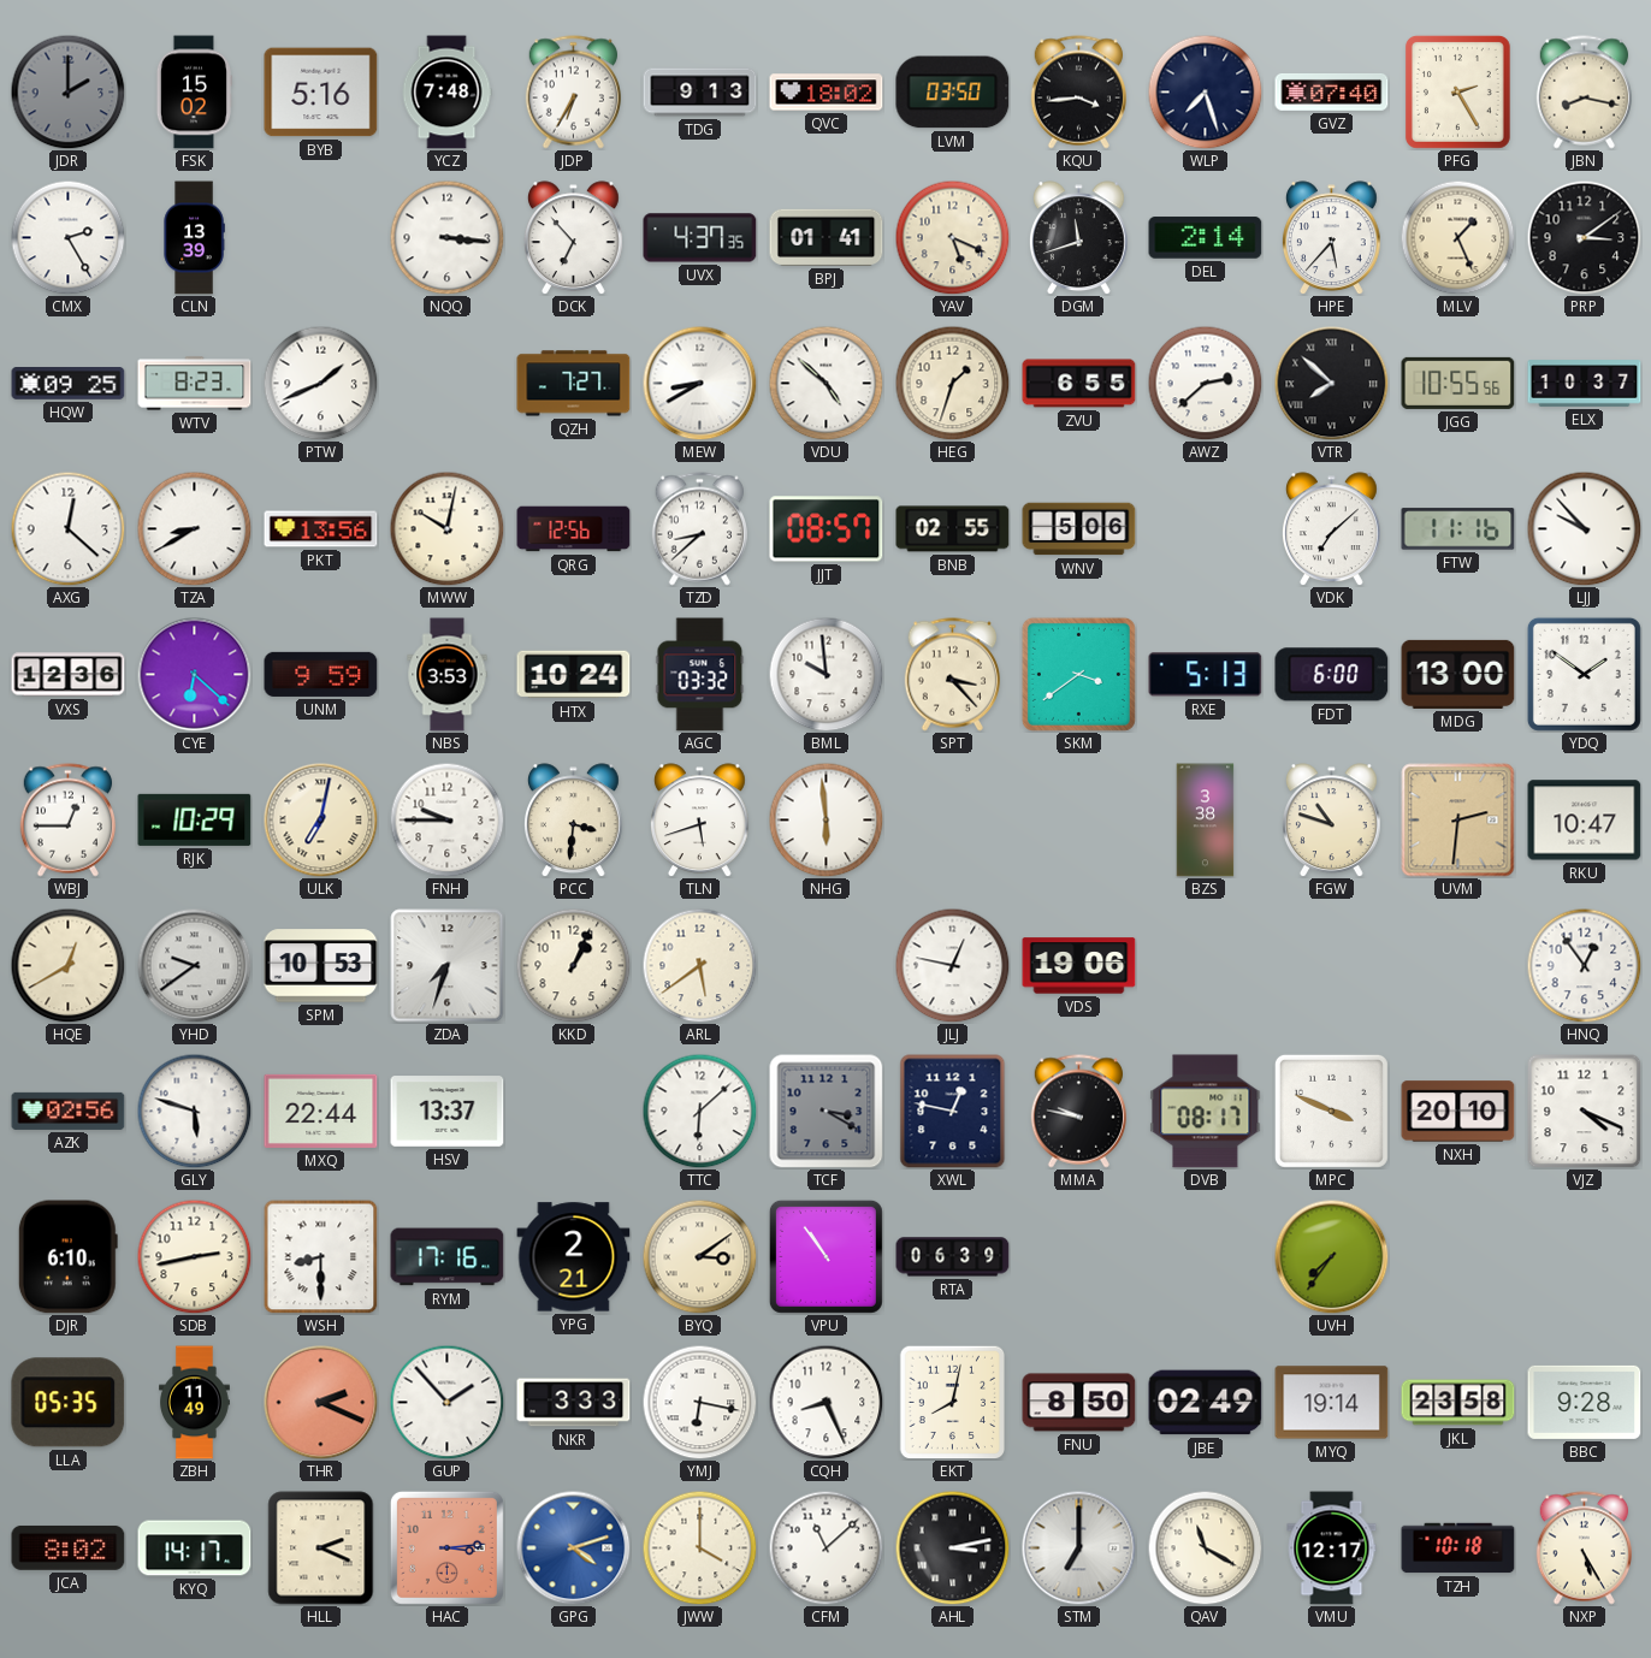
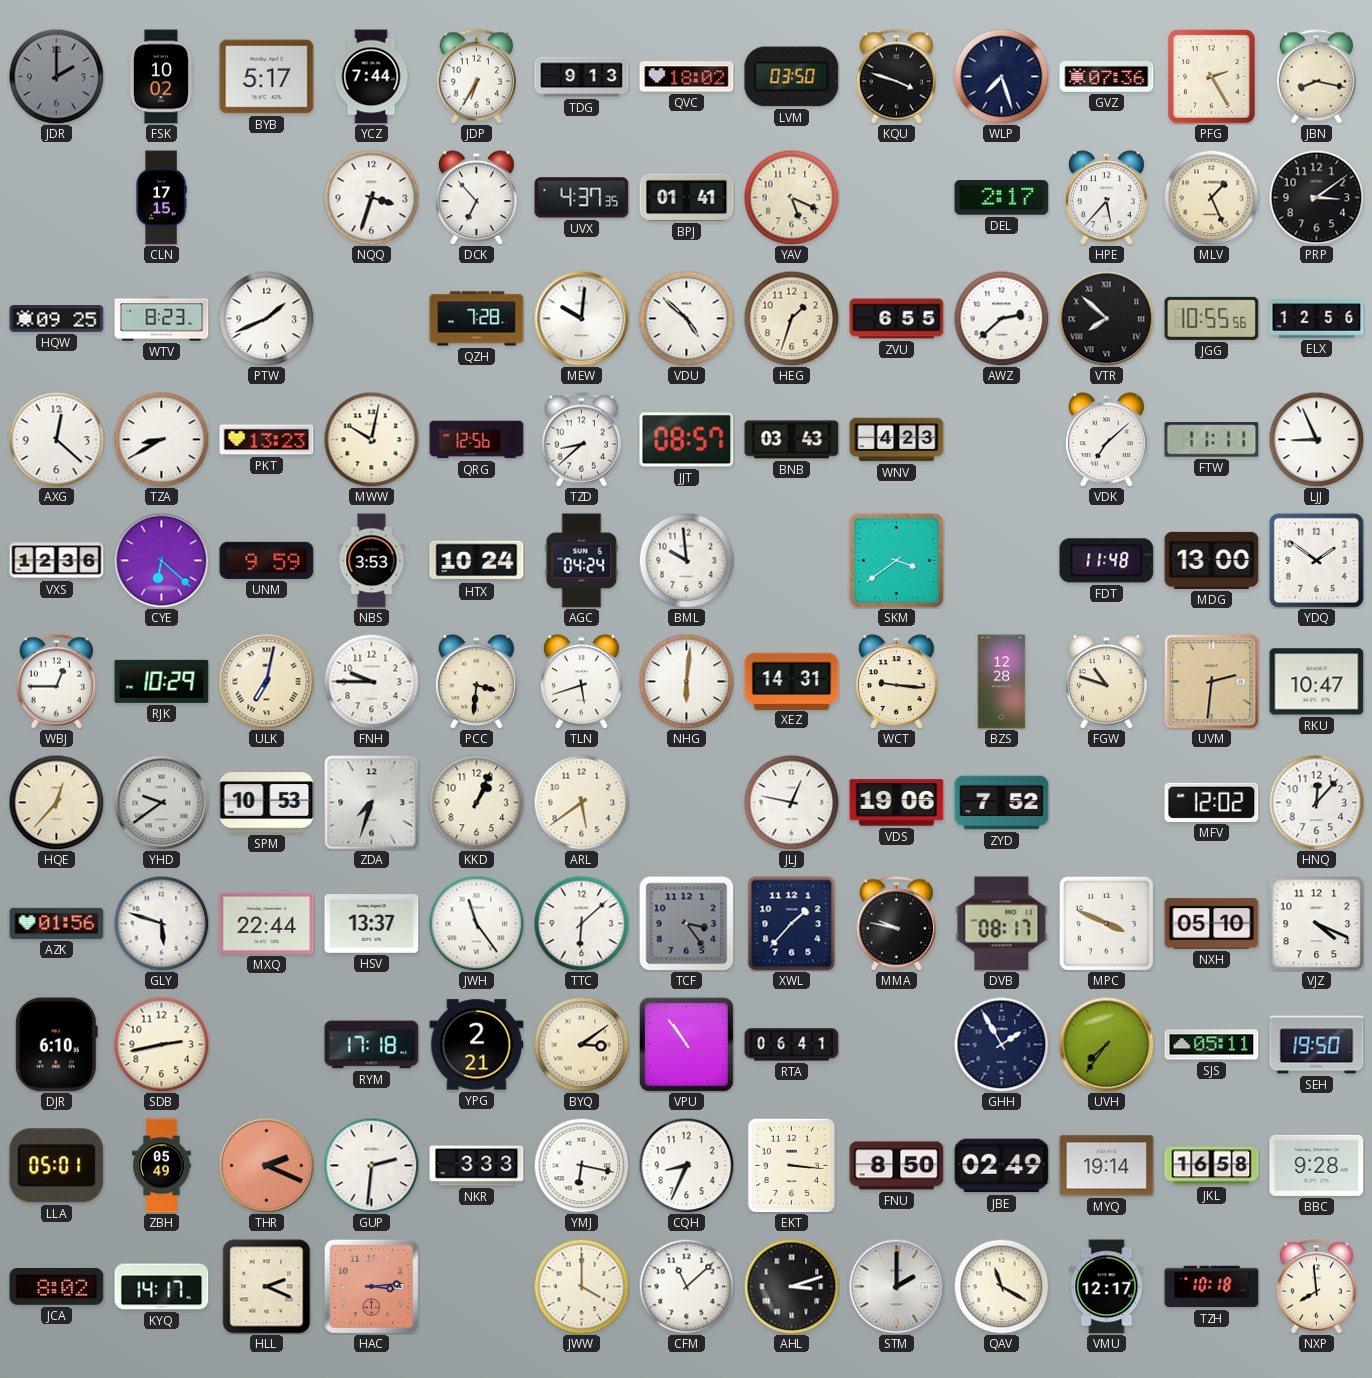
FSK: 15:02 -> 10:02
BYB: 5:16 -> 5:17
YCZ: 7:48 -> 7:44
KQU: 3:44 -> 3:48
GVZ: 07:40 -> 07:36
CMX: 2:25 -> none
CLN: 13:39 -> 17:15
NQQ: 3:16 -> 3:33
DGM: 11:42 -> none
DEL: 2:14 -> 2:17
QZH: 7:27 -> 7:28
MEW: 8:40 -> 10:01
ELX: 10:37 -> 12:56
PKT: 13:56 -> 13:23
BNB: 02:55 -> 03:43
WNV: 5:06 -> 4:23
FTW: 11:16 -> 11:11
LJJ: 9:53 -> 8:56
AGC: 03:32 -> 04:24
SPT: 3:23 -> none
RXE: 5:13 -> none
FDT: 6:00 -> 11:48
NHG: 5:59 -> 6:01
XEZ: none -> 14:31
WCT: none -> 9:16
BZS: 3:38 -> 12:28
HQE: 12:40 -> 12:37
ZYD: none -> 7:52
MFV: none -> 12:02
HNQ: 12:54 -> 12:07
AZK: 02:56 -> 01:56
JWH: none -> 11:24
TCF: 3:20 -> 3:24
XWL: 12:47 -> 1:37
NXH: 20:10 -> 05:10
WSH: 8:30 -> none
RYM: 17:16 -> 17:18
RTA: 06:39 -> 06:41
GHH: none -> 1:55
SJS: none -> 05:11
SEH: none -> 19:50
LLA: 05:35 -> 05:01
ZBH: 11:49 -> 05:49
GUP: 1:53 -> 2:31
CQH: 8:26 -> 8:34
EKT: 8:02 -> 3:16
JKL: 23:58 -> 16:58
GPG: 4:12 -> none
AHL: 3:13 -> 3:12
STM: 7:00 -> 2:00
NXP: 5:25 -> 7:59
